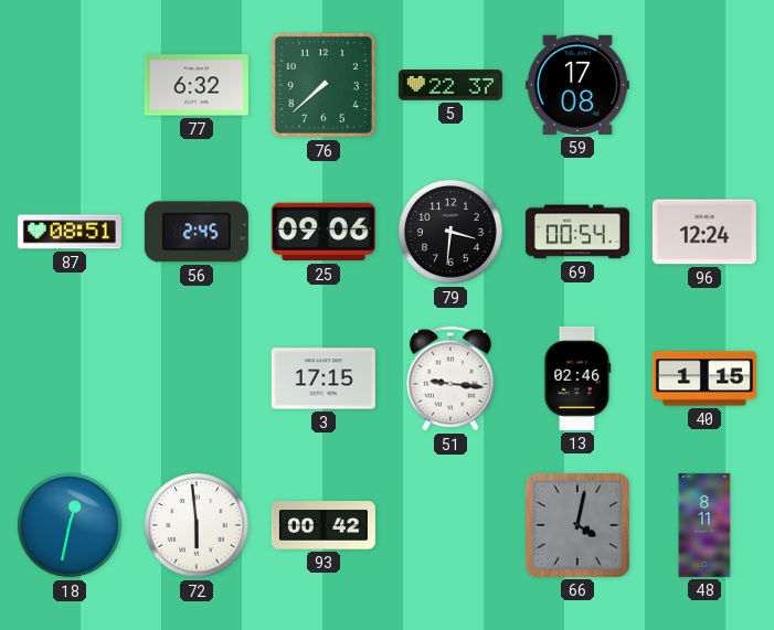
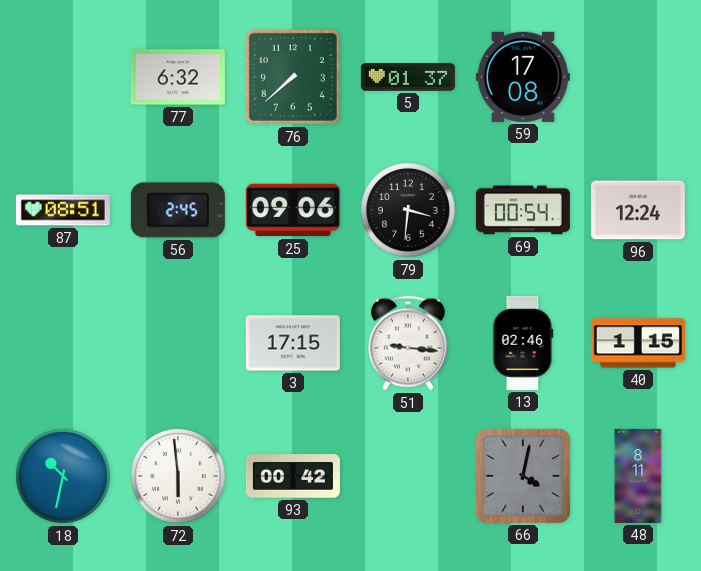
5: 22:37 -> 01:37
18: 12:32 -> 10:32
